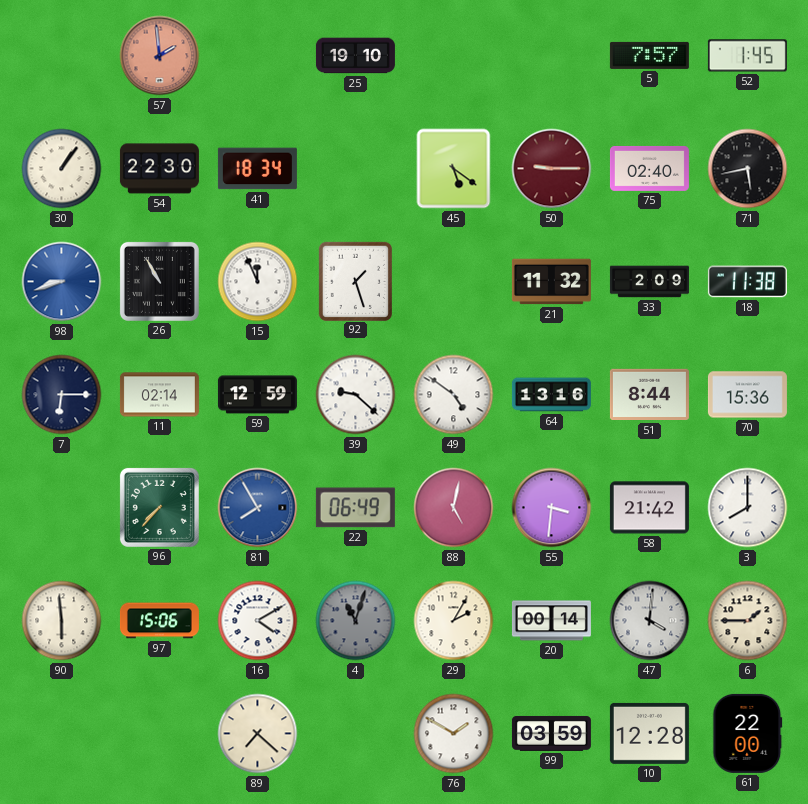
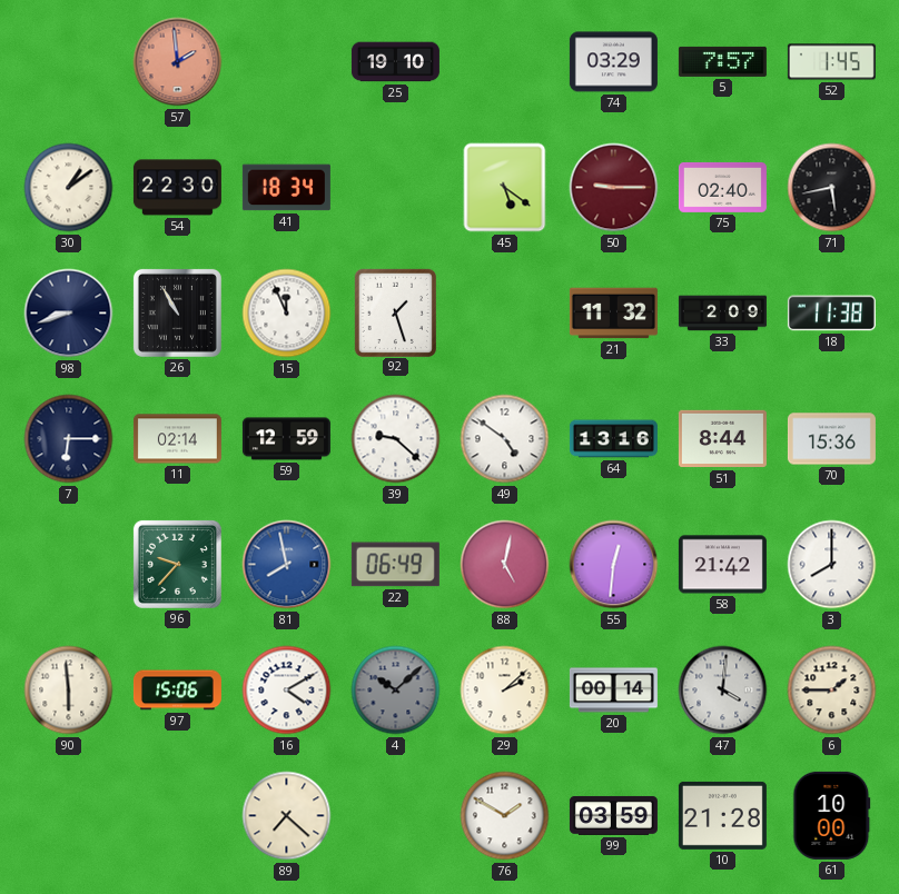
74: none -> 03:29
30: 1:06 -> 1:09
98 dial: blue -> navy
96: 7:37 -> 9:37
81: 7:55 -> 7:58
55: 3:31 -> 12:31
4: 11:03 -> 10:08
29: 2:05 -> 2:08
10: 12:28 -> 21:28
61: 22:00 -> 10:00
